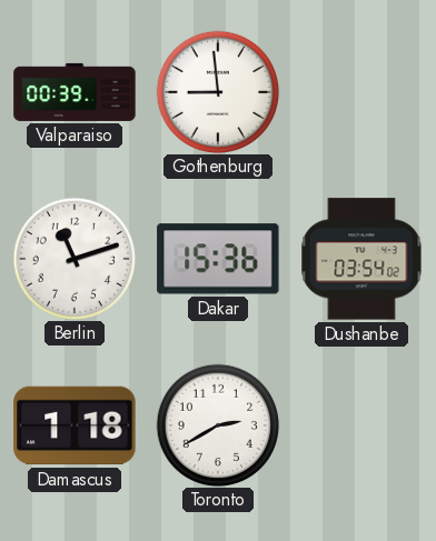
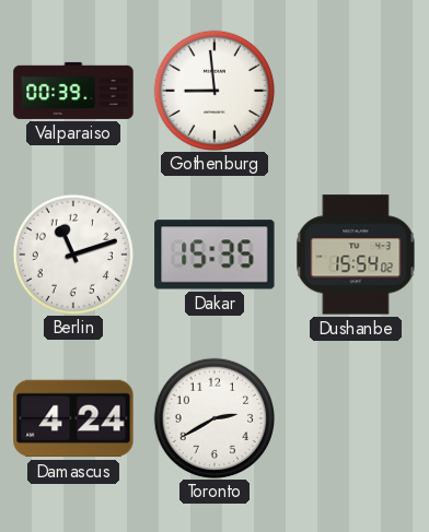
Dakar: 15:36 -> 15:35
Dushanbe: 03:54 -> 15:54
Damascus: 1:18 -> 4:24
